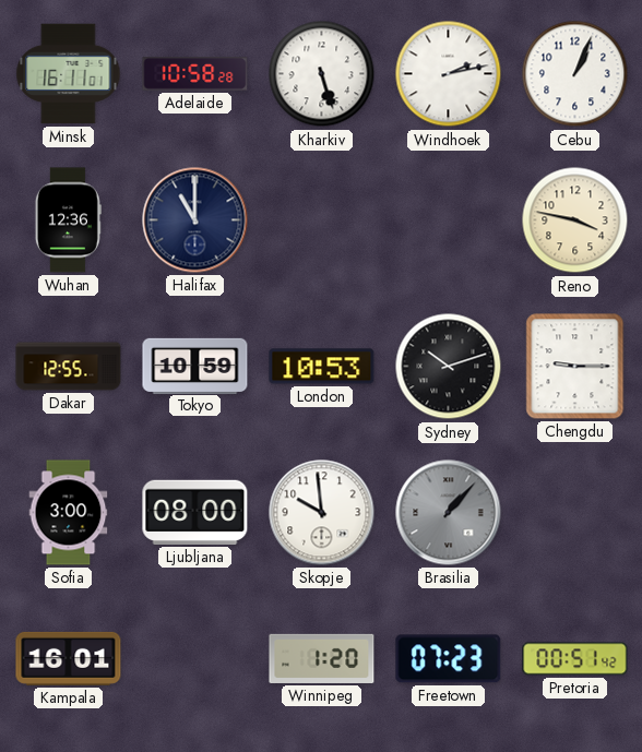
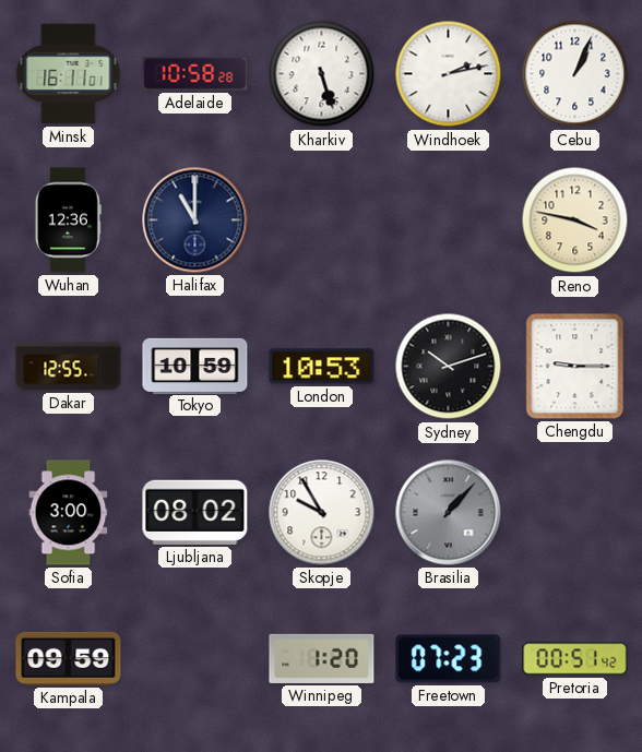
Ljubljana: 08:00 -> 08:02
Skopje: 9:59 -> 9:55
Kampala: 16:01 -> 09:59
